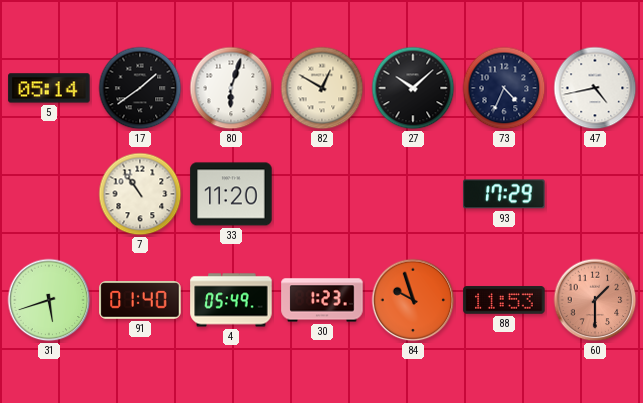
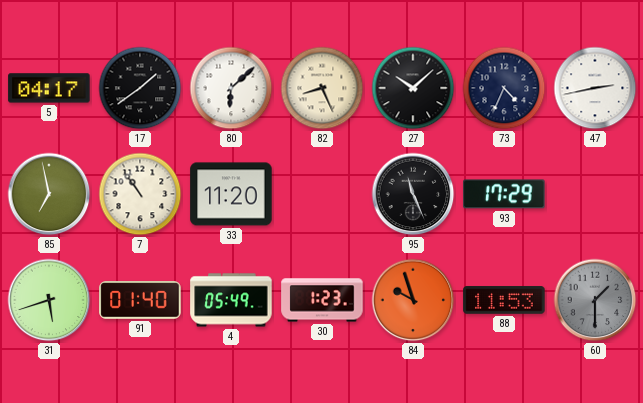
5: 05:14 -> 04:17
80: 6:03 -> 6:08
82: 12:50 -> 8:26
47: 4:43 -> 2:43
85: none -> 6:58
95: none -> 11:26
60 dial: salmon -> grey
